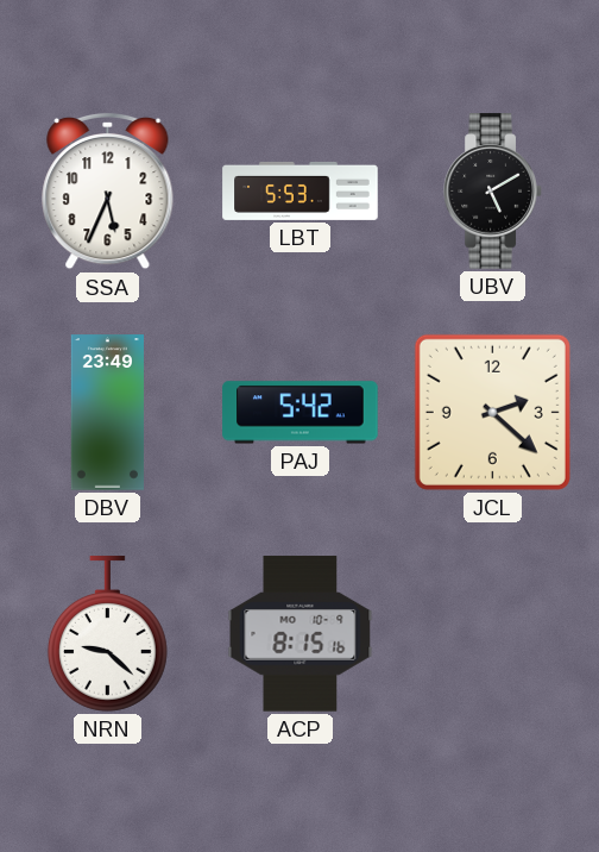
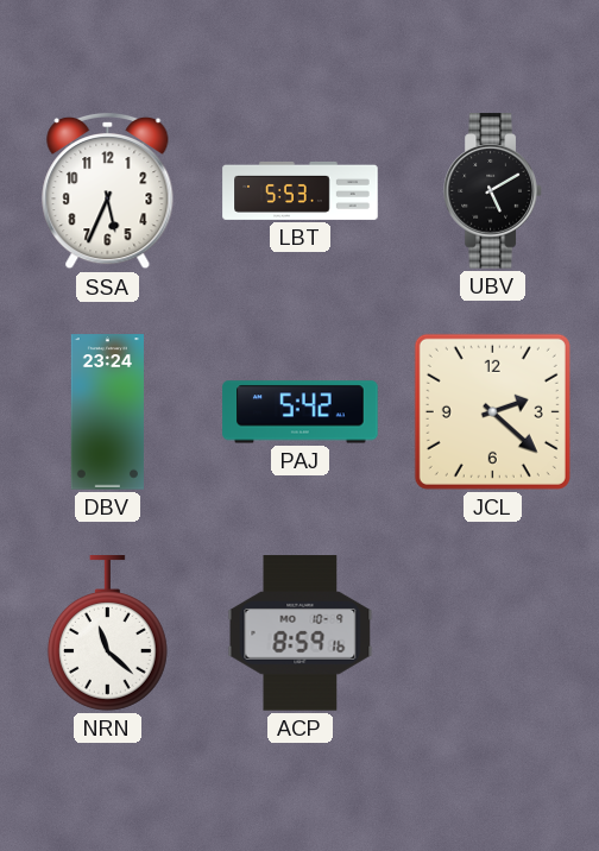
DBV: 23:49 -> 23:24
NRN: 9:22 -> 11:22
ACP: 8:15 -> 8:59
